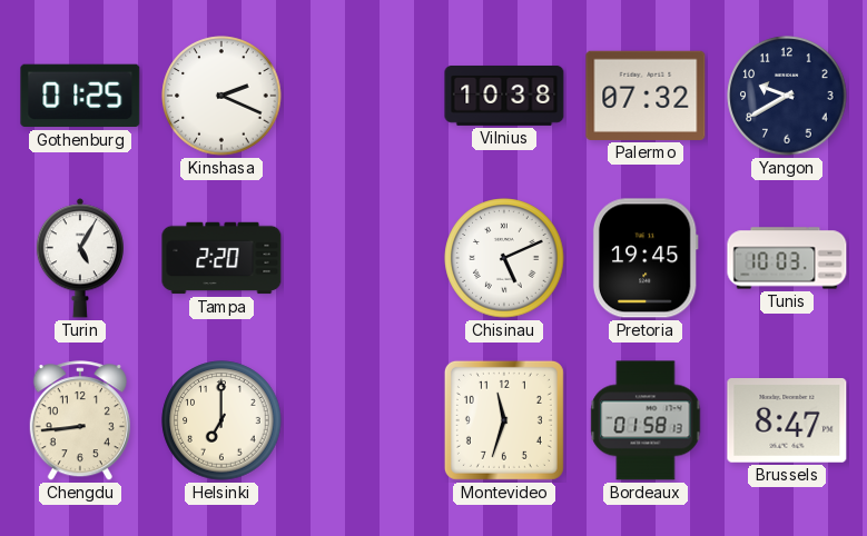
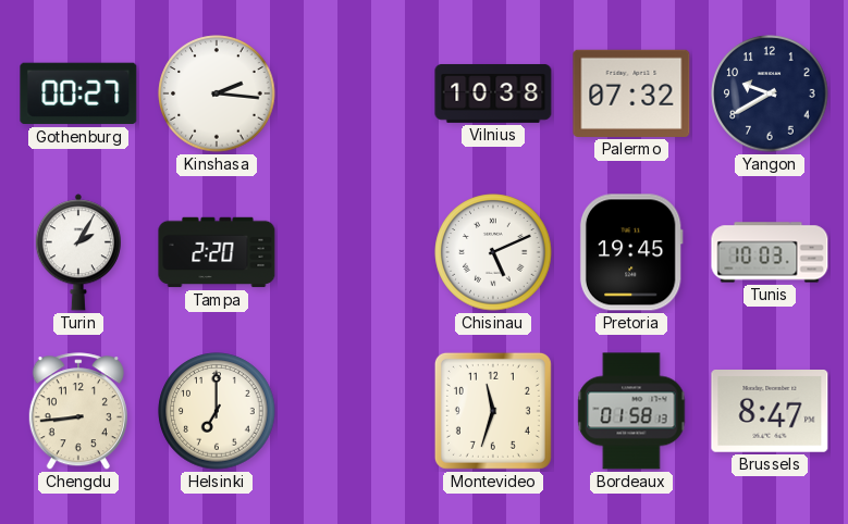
Gothenburg: 01:25 -> 00:27
Kinshasa: 2:19 -> 2:16
Turin: 5:05 -> 2:05
